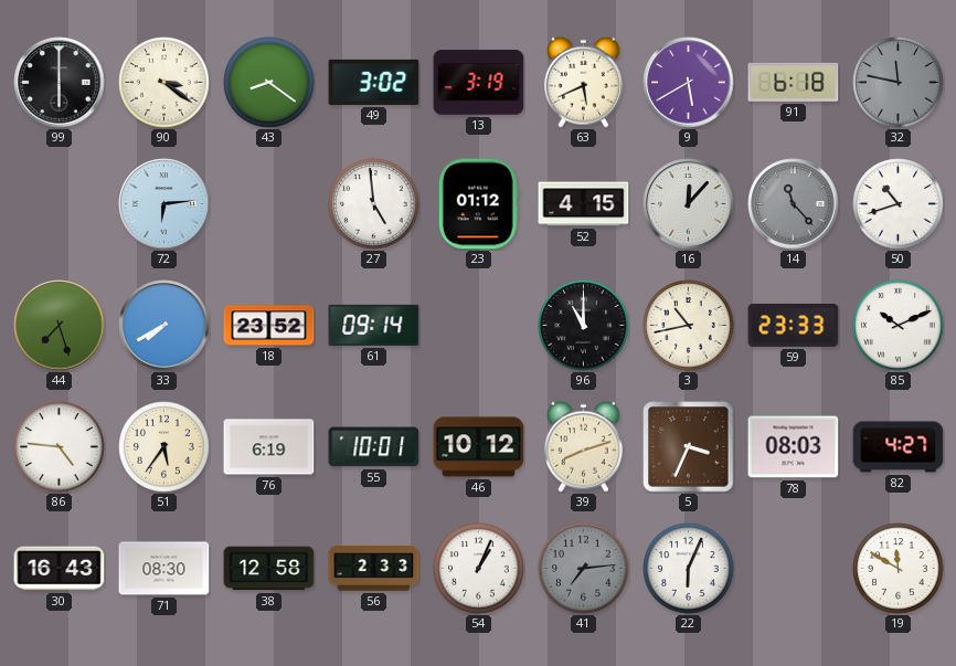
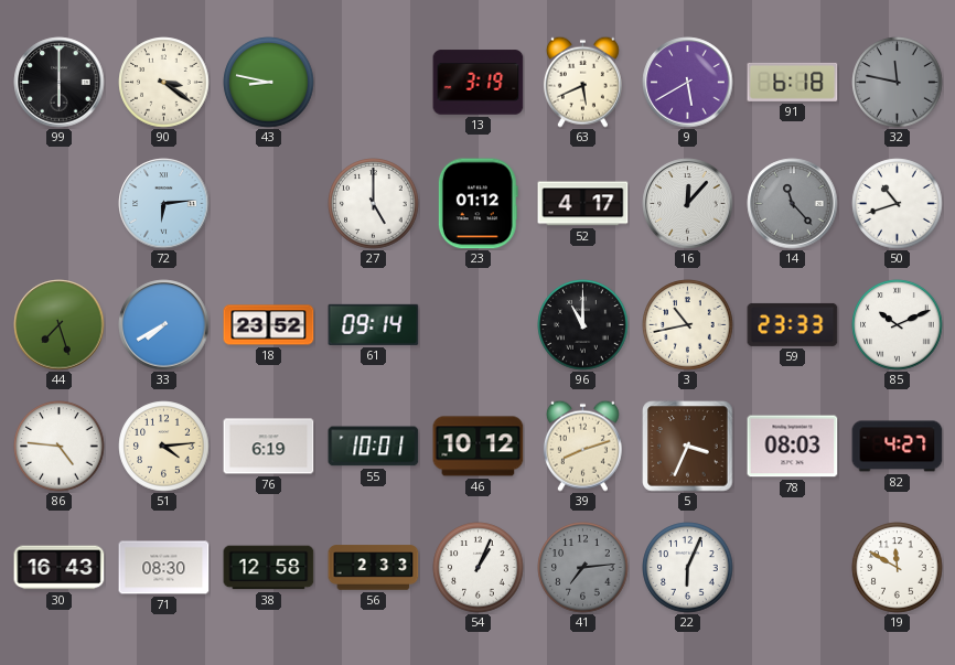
43: 8:21 -> 8:47
49: 3:02 -> none
27: 4:59 -> 5:00
52: 4:15 -> 4:17
51: 5:36 -> 4:14
